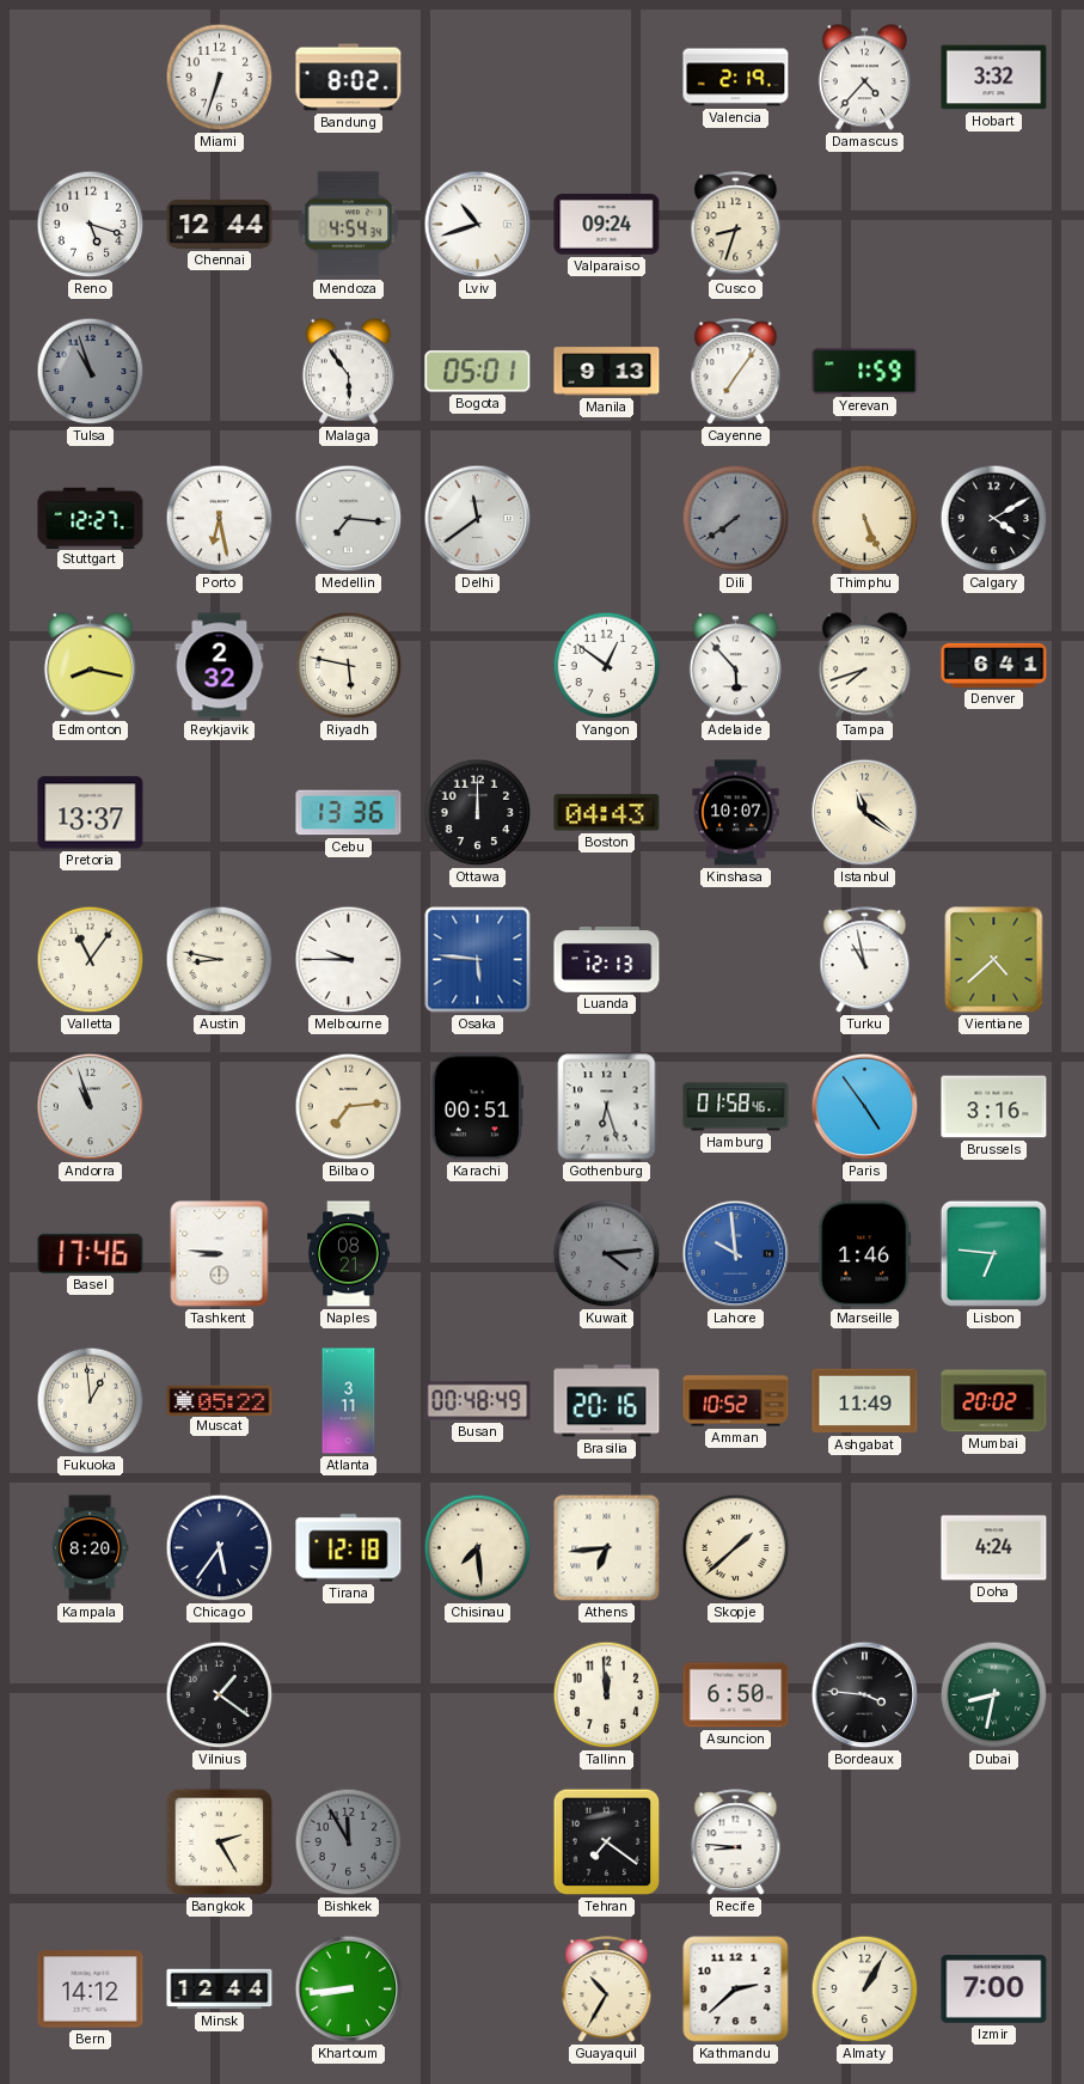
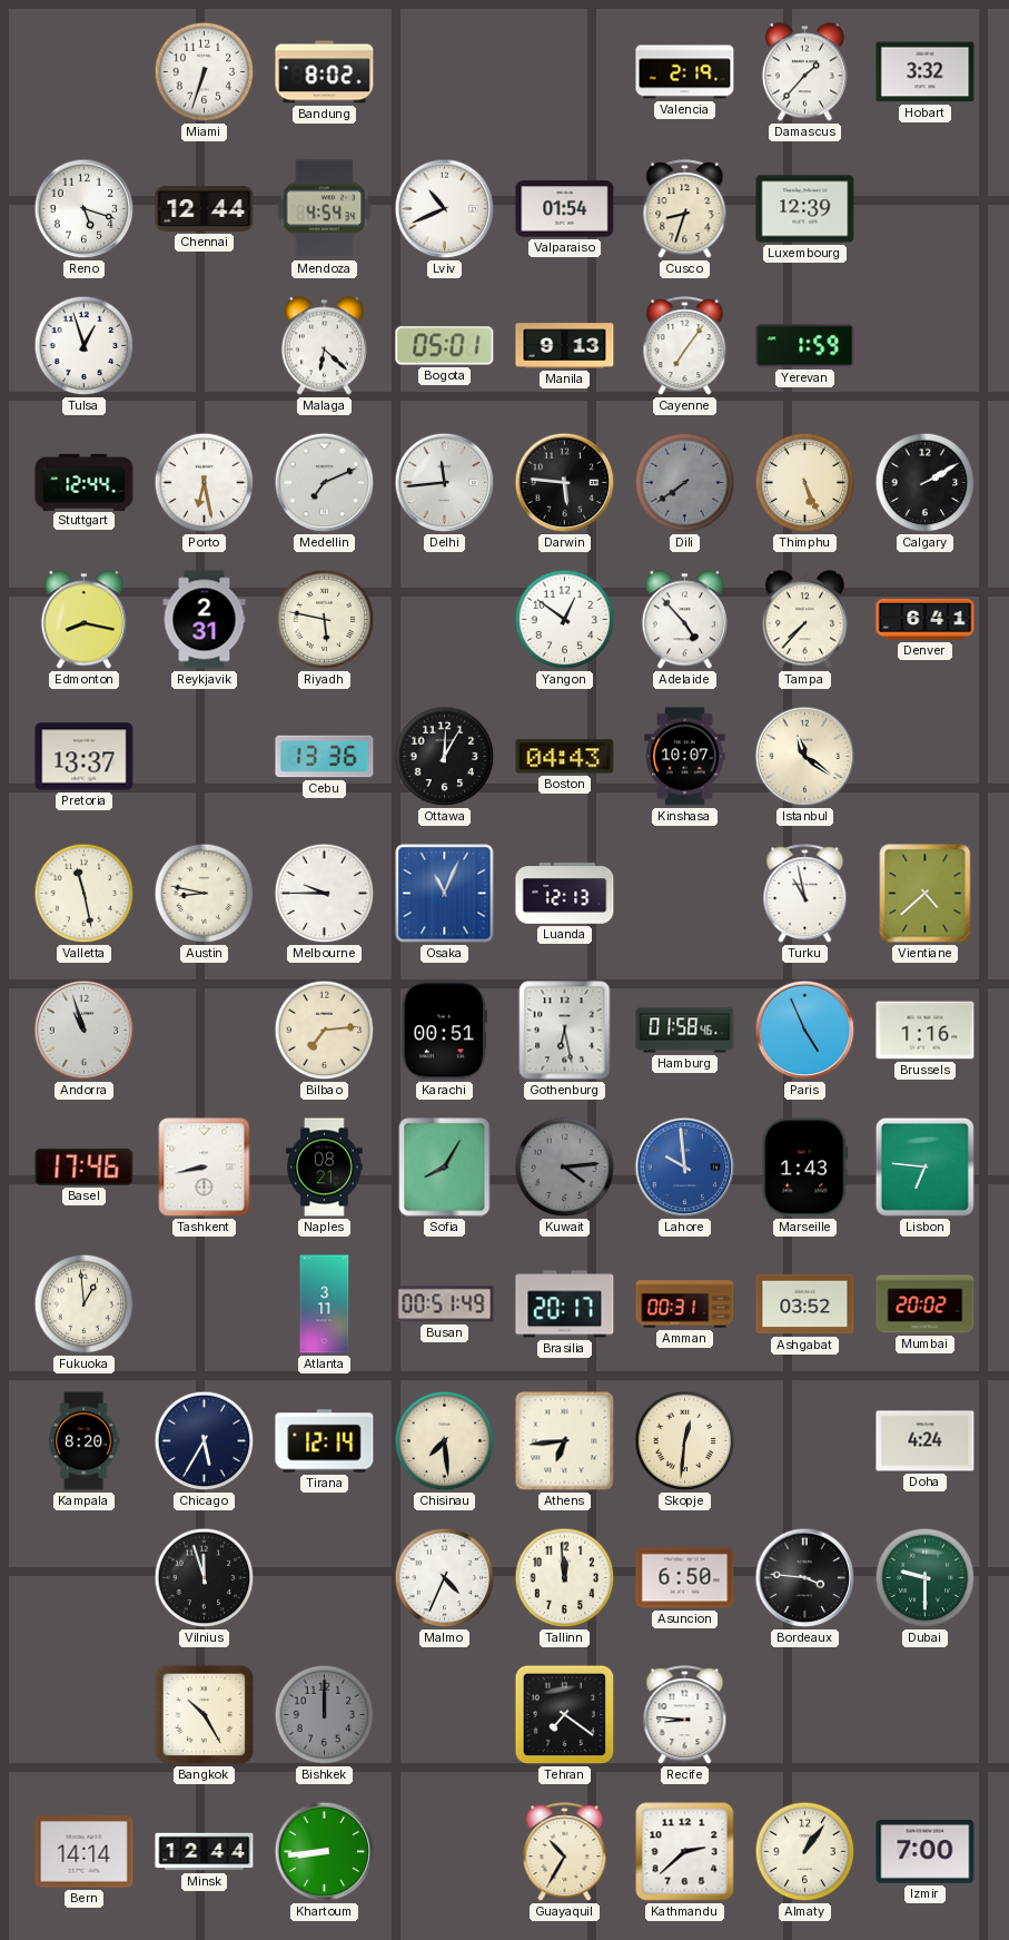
Damascus: 4:37 -> 1:37
Lviv: 10:42 -> 10:41
Valparaiso: 09:24 -> 01:54
Luxembourg: none -> 12:39
Tulsa: 10:57 -> 12:57
Tulsa dial: grey -> white
Malaga: 5:54 -> 6:22
Stuttgart: 12:27 -> 12:44
Medellin: 7:16 -> 7:11
Delhi: 11:39 -> 11:44
Darwin: none -> 5:46
Calgary: 4:10 -> 2:10
Reykjavik: 2:32 -> 2:31
Adelaide: 5:53 -> 4:53
Tampa: 7:42 -> 7:37
Ottawa: 12:00 -> 12:05
Valletta: 11:06 -> 11:28
Osaka: 5:46 -> 11:04
Gothenburg: 6:27 -> 6:28
Paris: 4:54 -> 4:56
Brussels: 3:16 -> 1:16
Tashkent: 8:46 -> 8:43
Sofia: none -> 8:05
Marseille: 1:46 -> 1:43
Muscat: 05:22 -> none
Busan: 00:48 -> 00:51
Brasilia: 20:16 -> 20:17
Amman: 10:52 -> 00:31
Ashgabat: 11:49 -> 03:52
Chicago: 5:36 -> 5:35
Tirana: 12:18 -> 12:14
Skopje: 1:38 -> 12:31
Vilnius: 1:21 -> 11:57
Malmo: none -> 4:34
Dubai: 8:32 -> 9:30
Bangkok: 2:25 -> 10:25
Bishkek: 11:55 -> 12:00
Bern: 14:12 -> 14:14
Almaty: 1:05 -> 1:06
